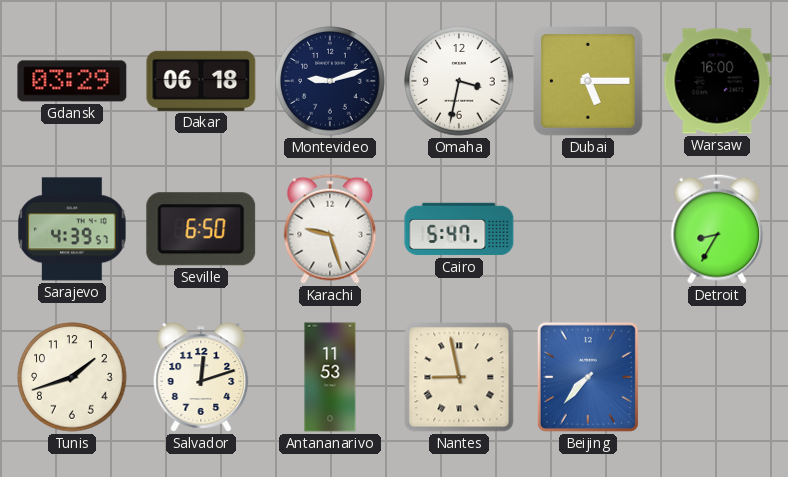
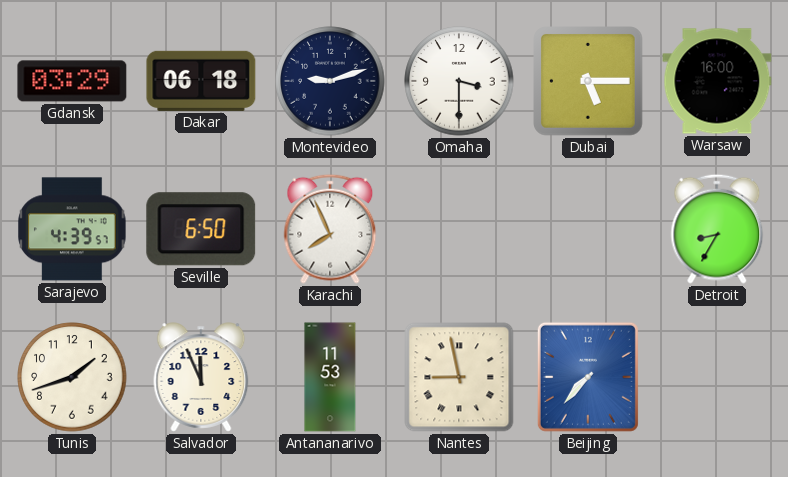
Omaha: 3:32 -> 3:30
Karachi: 9:27 -> 7:56
Cairo: 5:47 -> none
Salvador: 12:12 -> 11:56
